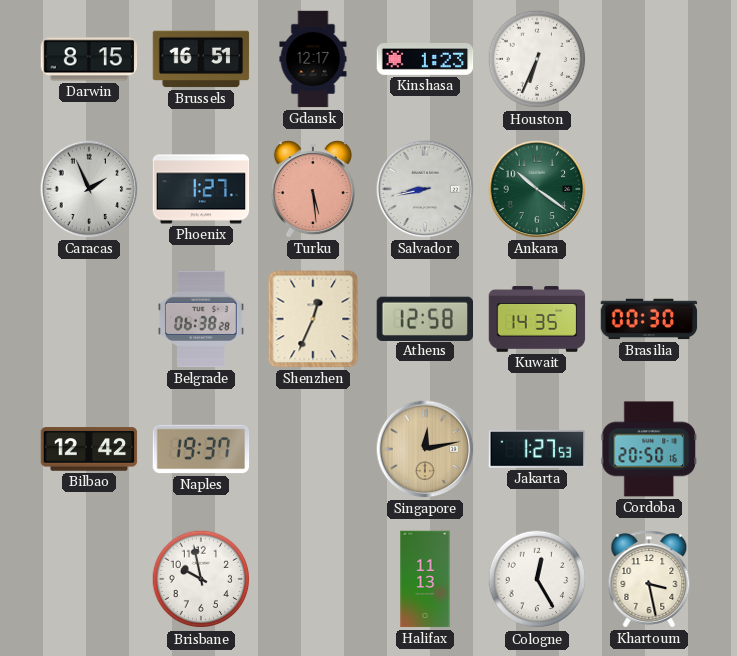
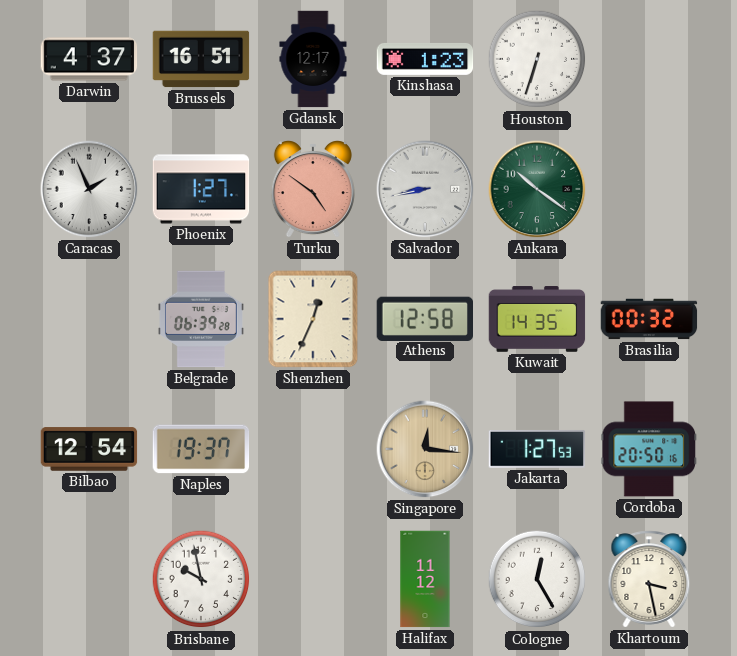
Darwin: 8:15 -> 4:37
Houston: 6:34 -> 6:33
Turku: 5:29 -> 4:51
Belgrade: 06:38 -> 06:39
Brasilia: 00:30 -> 00:32
Bilbao: 12:42 -> 12:54
Singapore: 12:13 -> 12:16
Halifax: 11:13 -> 11:12
